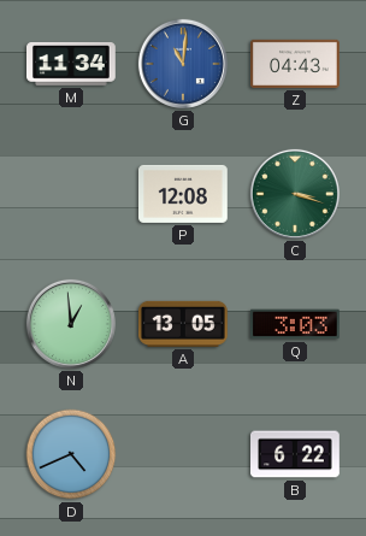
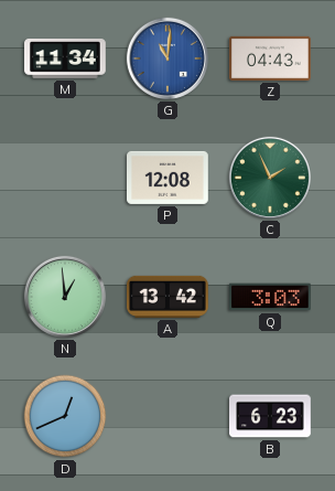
C: 3:18 -> 1:56
A: 13:05 -> 13:42
D: 4:41 -> 12:41
B: 6:22 -> 6:23
